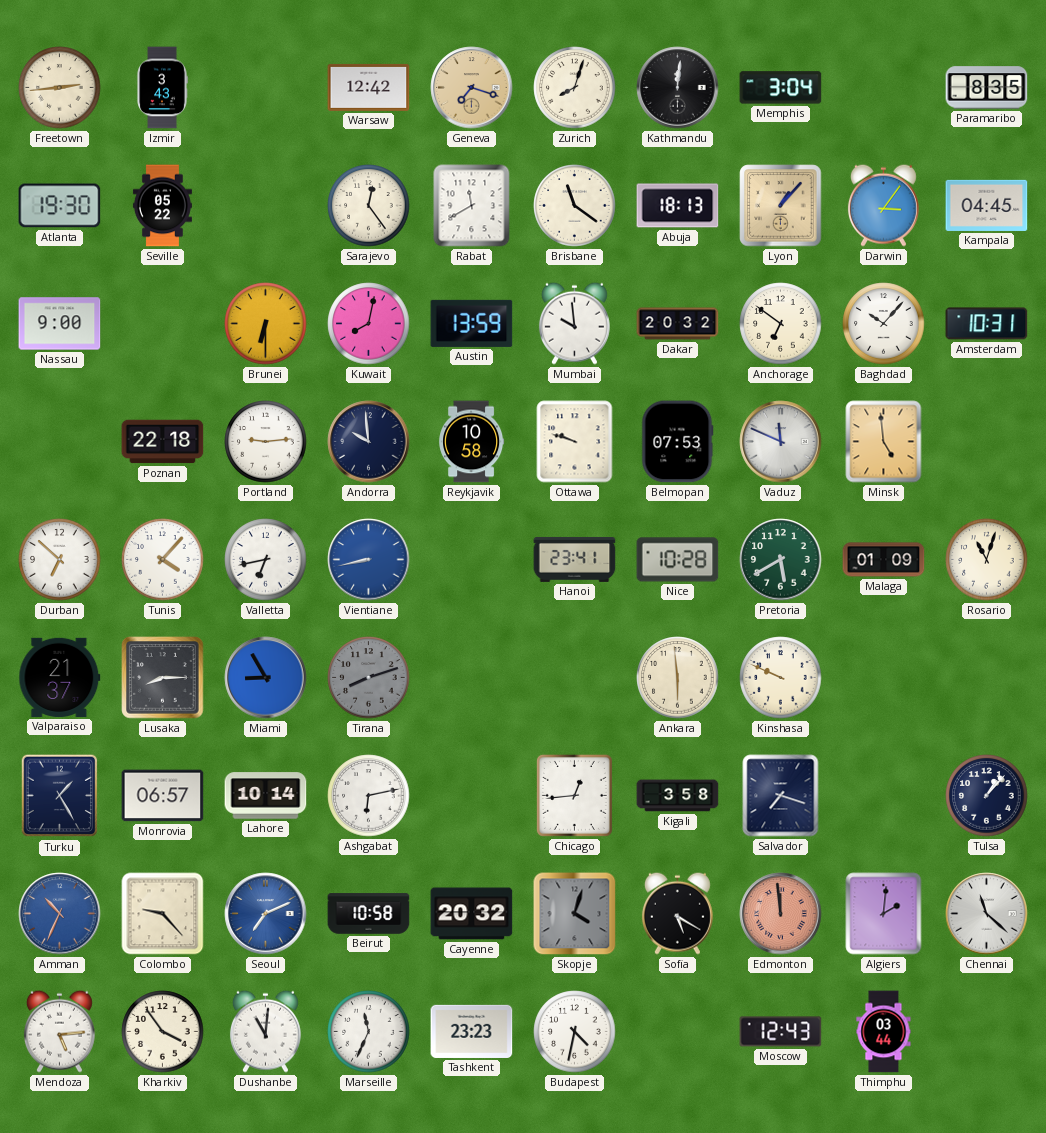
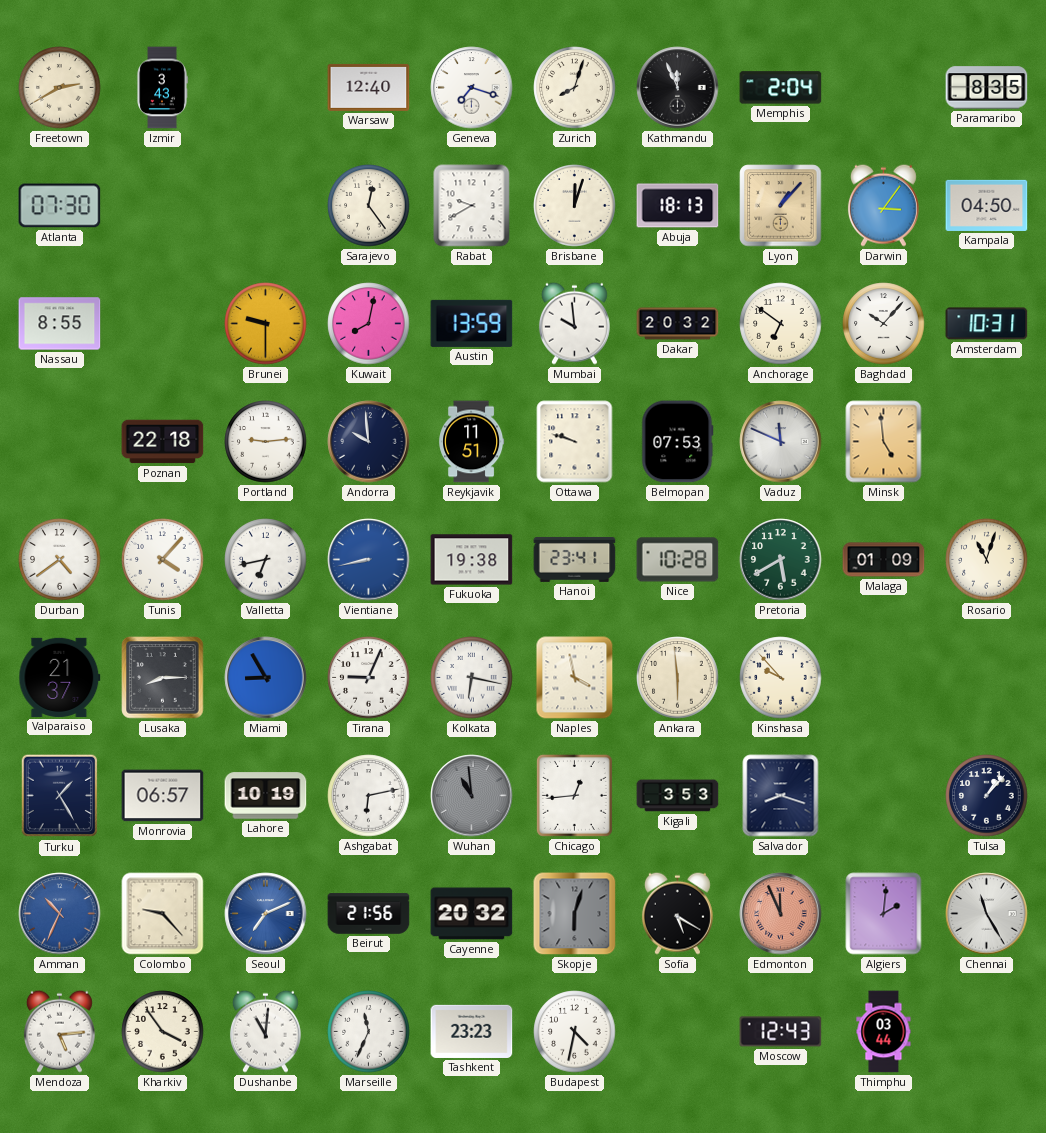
Freetown: 2:44 -> 2:40
Warsaw: 12:42 -> 12:40
Geneva dial: champagne -> white
Kathmandu: 12:01 -> 11:56
Memphis: 3:04 -> 2:04
Atlanta: 19:30 -> 07:30
Seville: 05:22 -> none
Rabat: 11:40 -> 9:40
Brisbane: 11:21 -> 12:03
Kampala: 04:45 -> 04:50
Nassau: 9:00 -> 8:55
Brunei: 6:30 -> 9:30
Reykjavik: 10:58 -> 11:51
Durban: 6:52 -> 4:39
Fukuoka: none -> 19:38
Tirana: 8:12 -> 9:04
Tirana dial: grey -> white
Kolkata: none -> 6:17
Naples: none -> 3:58
Kinshasa: 9:49 -> 9:53
Lahore: 10:14 -> 10:19
Wuhan: none -> 10:59
Kigali: 3:58 -> 3:53
Salvador: 7:18 -> 8:18
Beirut: 10:58 -> 21:56
Skopje: 4:03 -> 6:03
Edmonton: 11:59 -> 11:56
Chennai: 11:22 -> 11:25
